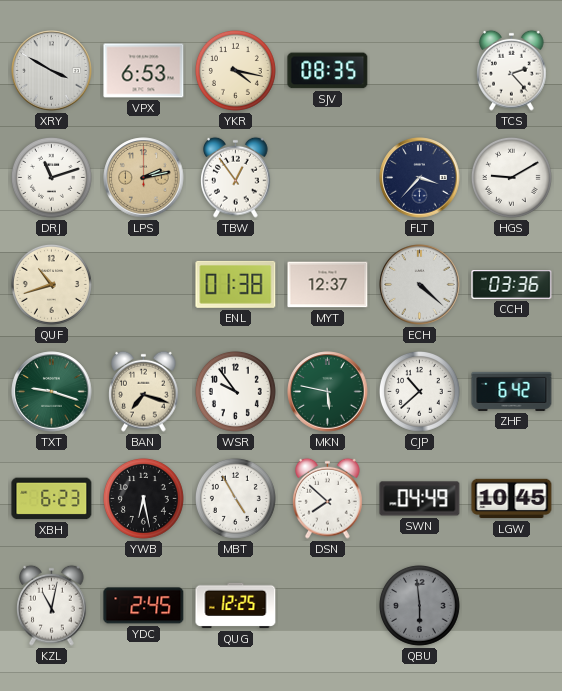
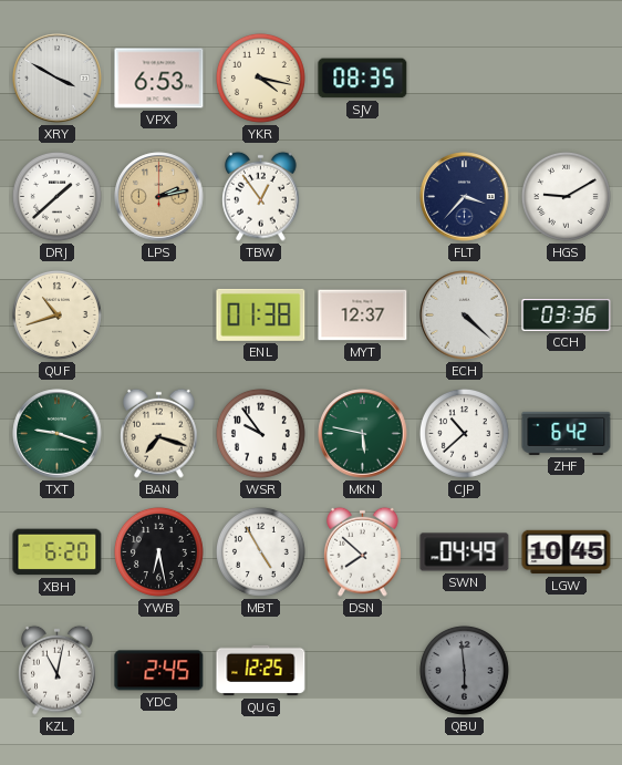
TCS: 2:23 -> none
DRJ: 11:12 -> 1:38
XBH: 6:23 -> 6:20
